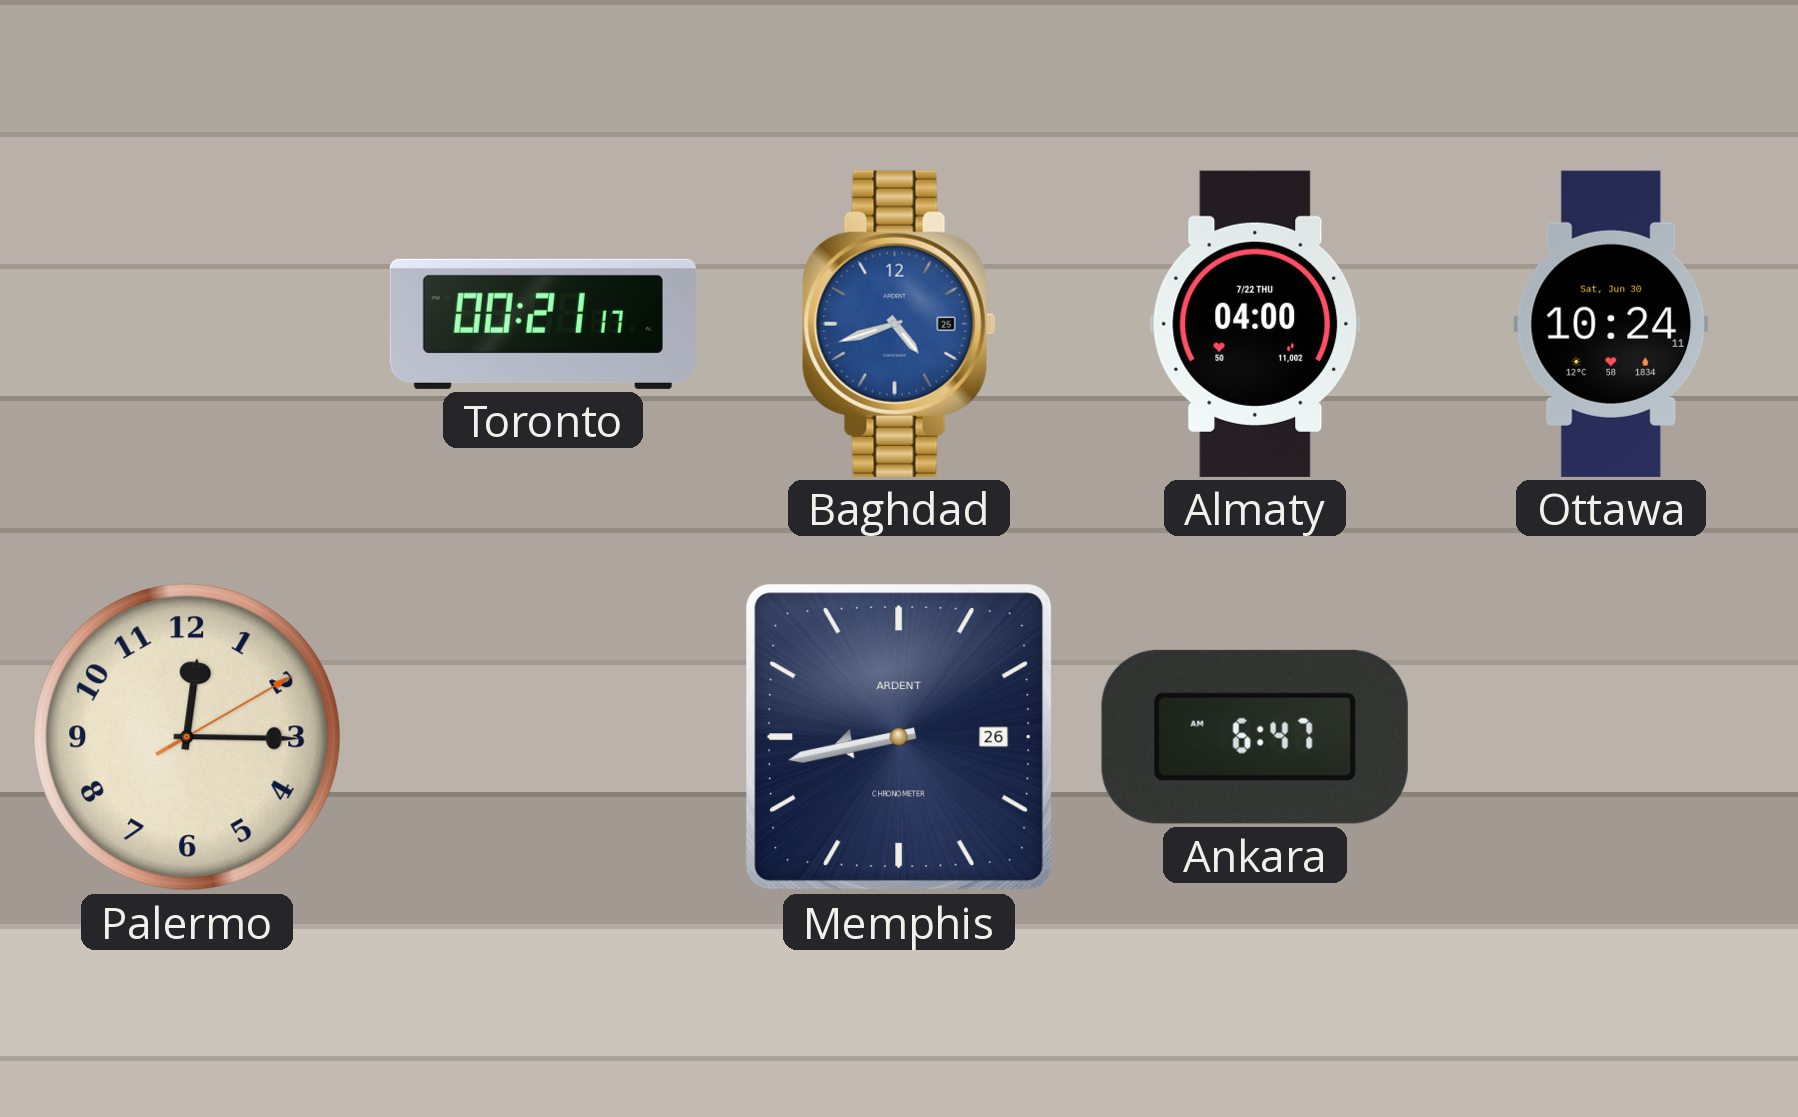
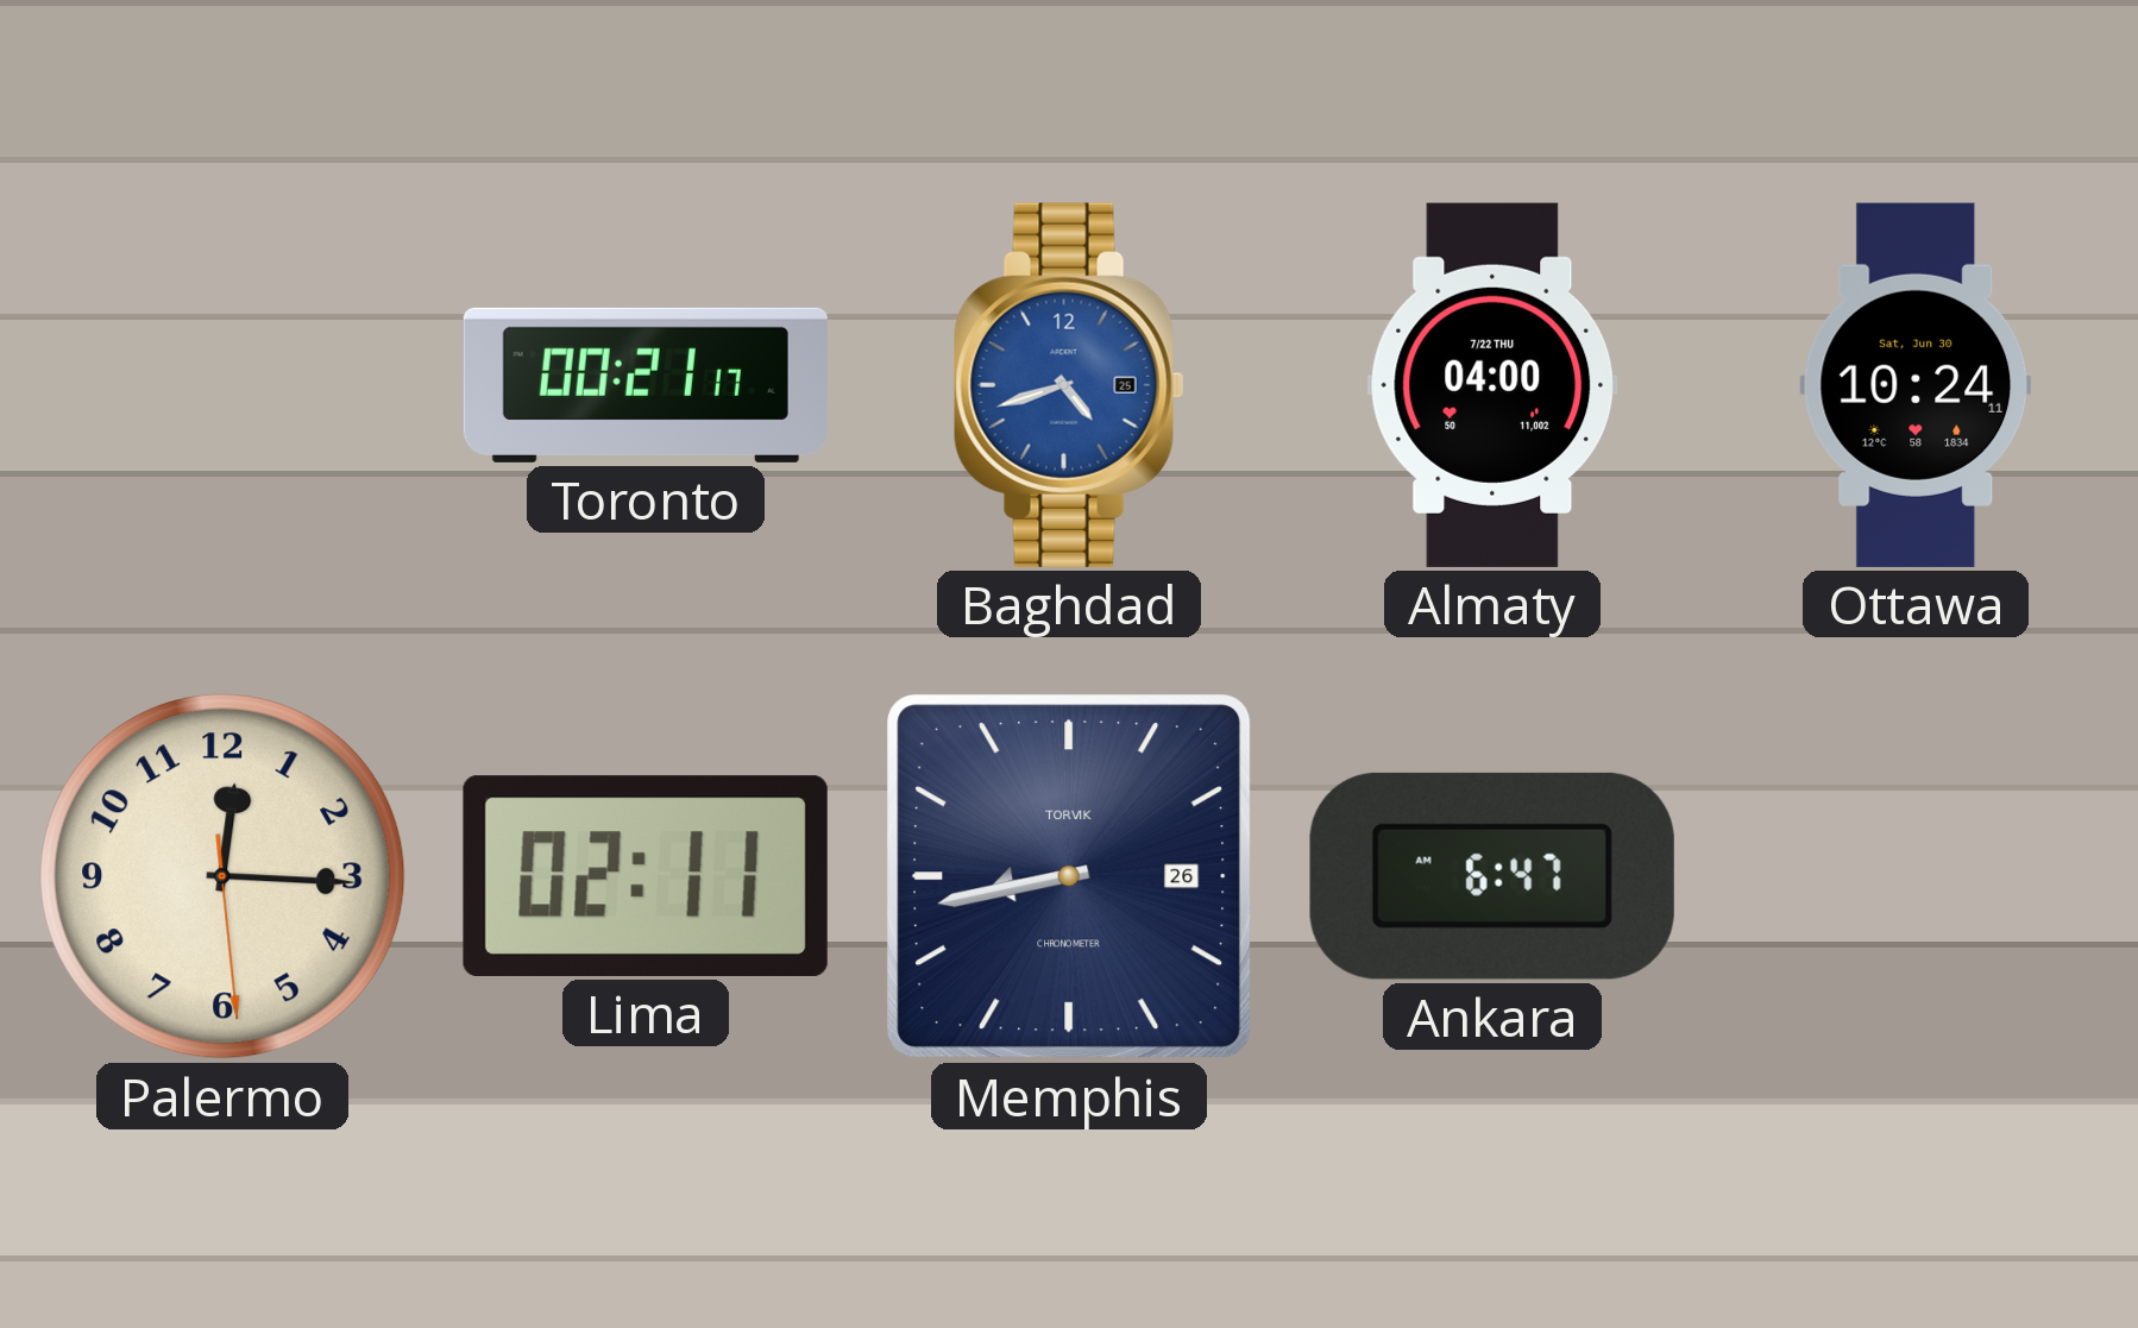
Palermo: 12:15:10 -> 12:15:29
Lima: none -> 02:11
Memphis brand: ARDENT -> TORVIK
